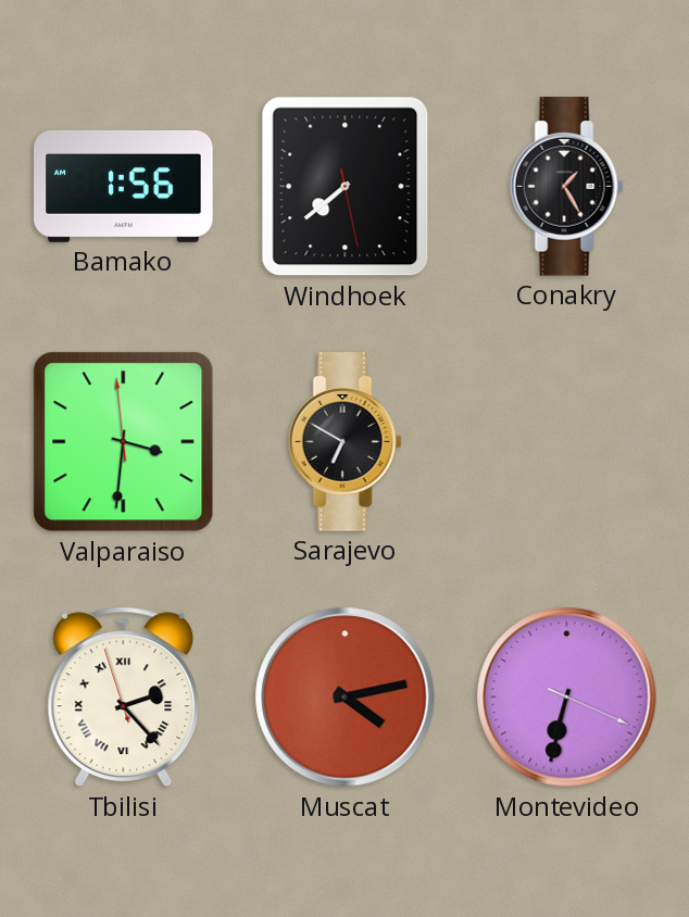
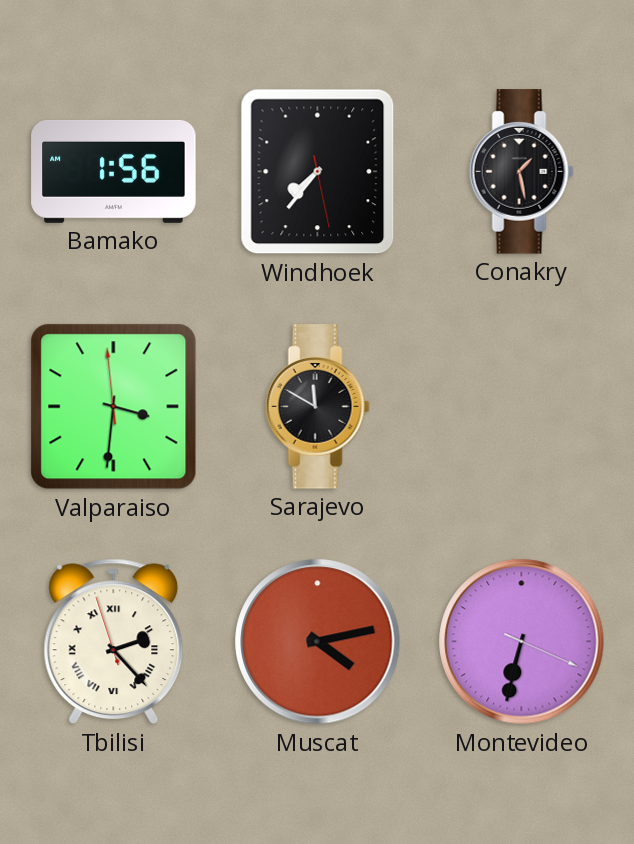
Windhoek: 7:38 -> 7:36
Conakry: 1:25 -> 1:28
Sarajevo: 6:50 -> 11:50
